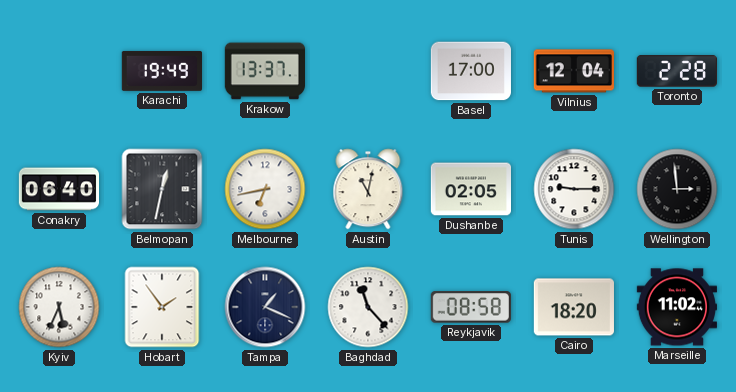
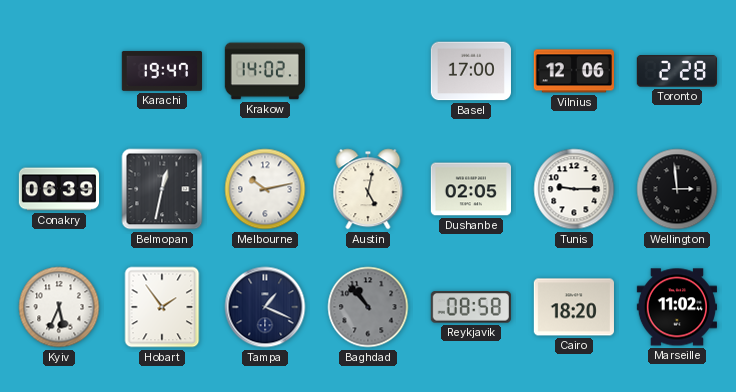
Karachi: 19:49 -> 19:47
Krakow: 13:37 -> 14:02
Vilnius: 12:04 -> 12:06
Conakry: 06:40 -> 06:39
Melbourne: 6:43 -> 10:13
Austin: 11:02 -> 5:02
Baghdad: 11:23 -> 10:53
Baghdad dial: white -> grey
